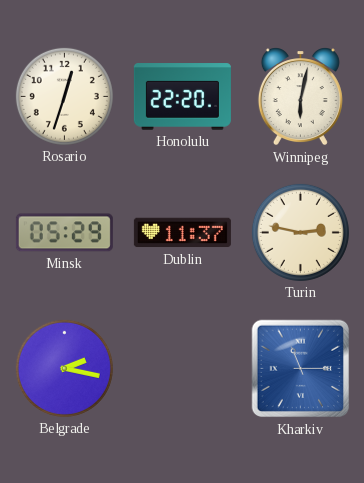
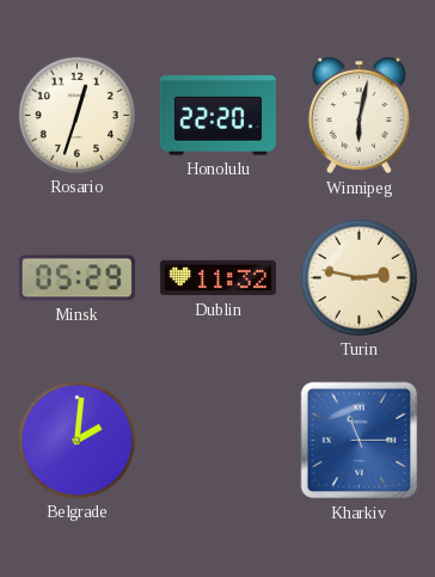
Dublin: 11:37 -> 11:32
Belgrade: 2:17 -> 2:01
